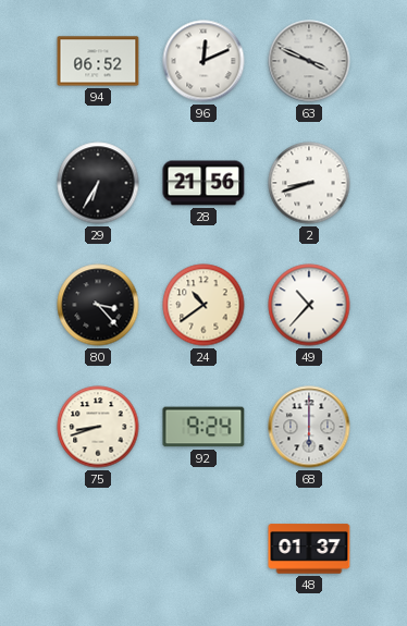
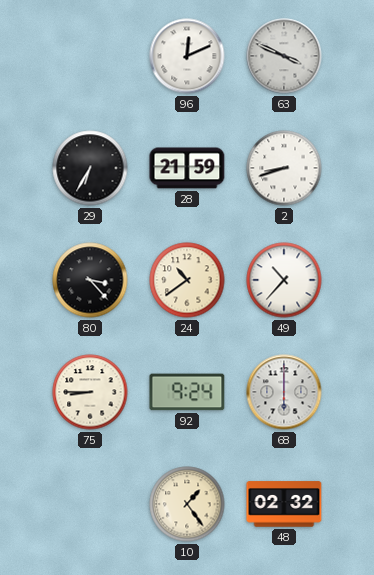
94: 06:52 -> none
28: 21:56 -> 21:59
75: 8:42 -> 8:45
10: none -> 1:24
48: 01:37 -> 02:32
